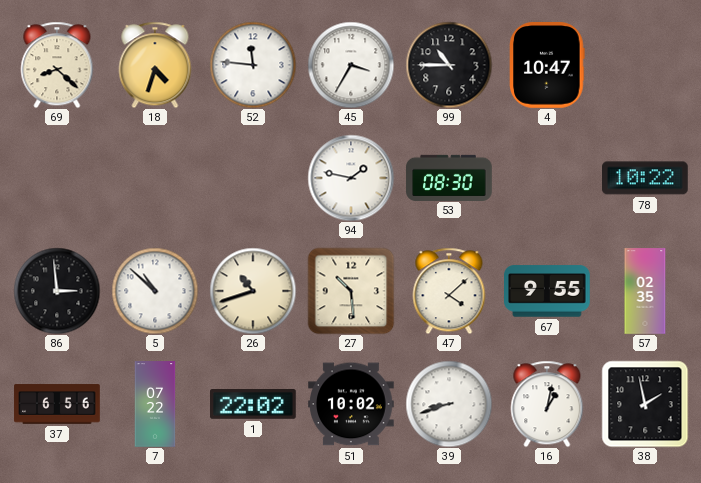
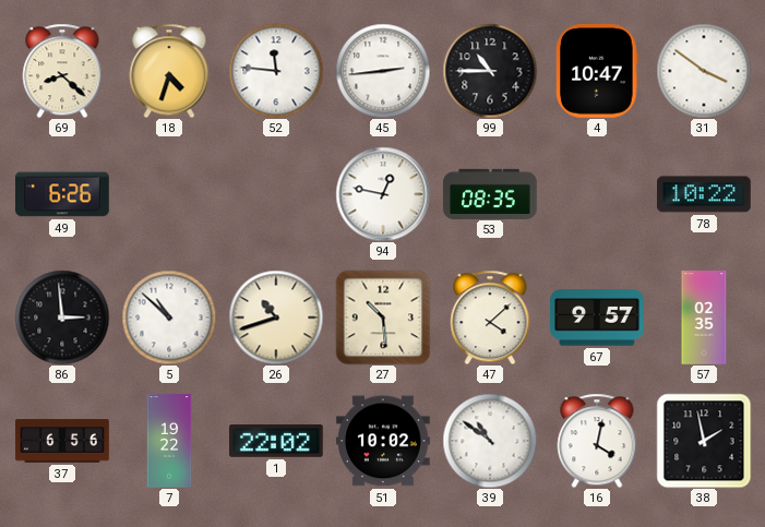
45: 3:35 -> 2:44
31: none -> 3:51
49: none -> 6:26
94: 1:47 -> 12:47
53: 08:30 -> 08:35
67: 9:55 -> 9:57
7: 07:22 -> 19:22
39: 8:42 -> 10:51
16: 1:02 -> 4:02
